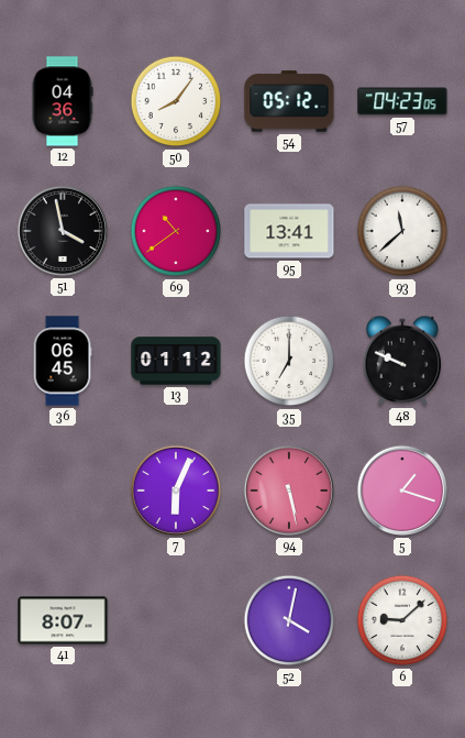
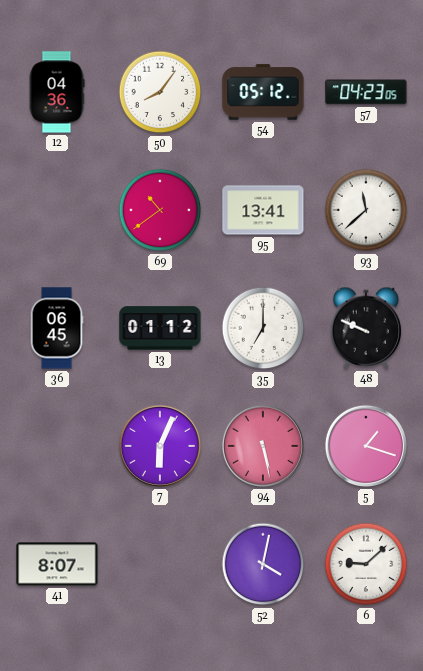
51: 3:58 -> none
